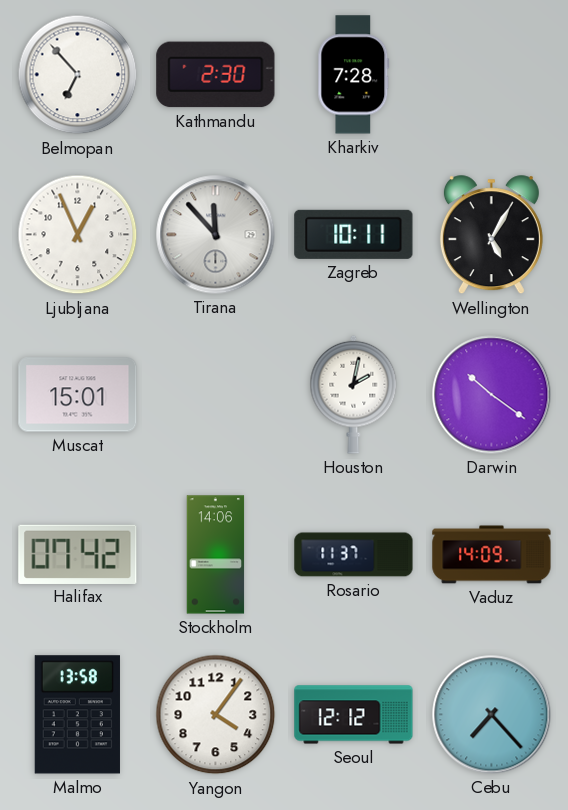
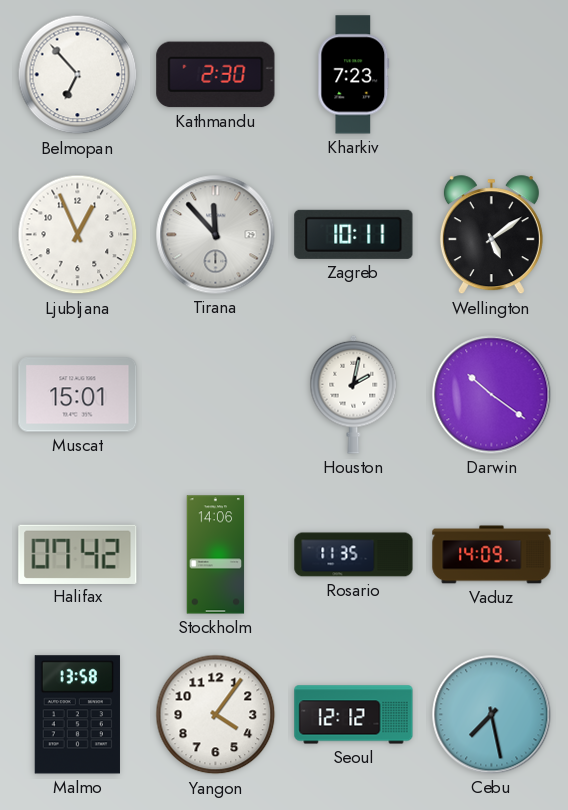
Kharkiv: 7:28 -> 7:23
Wellington: 5:05 -> 5:09
Rosario: 11:37 -> 11:35
Cebu: 7:23 -> 7:28
